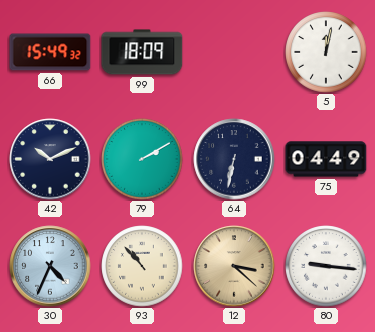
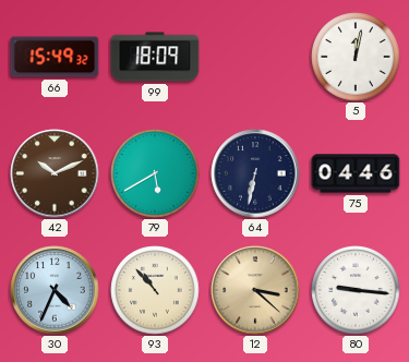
42 dial: navy -> brown
79: 2:10 -> 5:40
75: 04:49 -> 04:46
